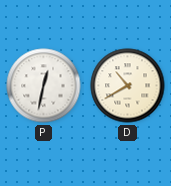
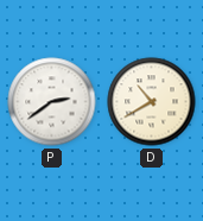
P: 12:32 -> 2:39
